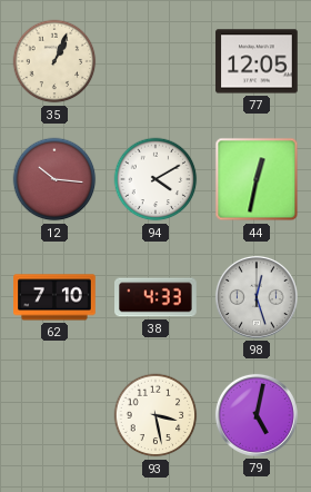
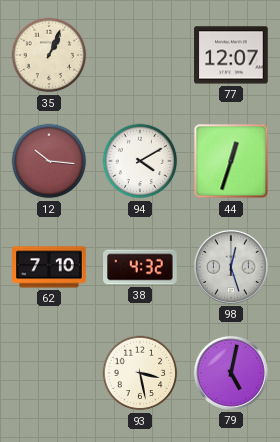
77: 12:05 -> 12:07
44: 12:32 -> 12:33
38: 4:33 -> 4:32
